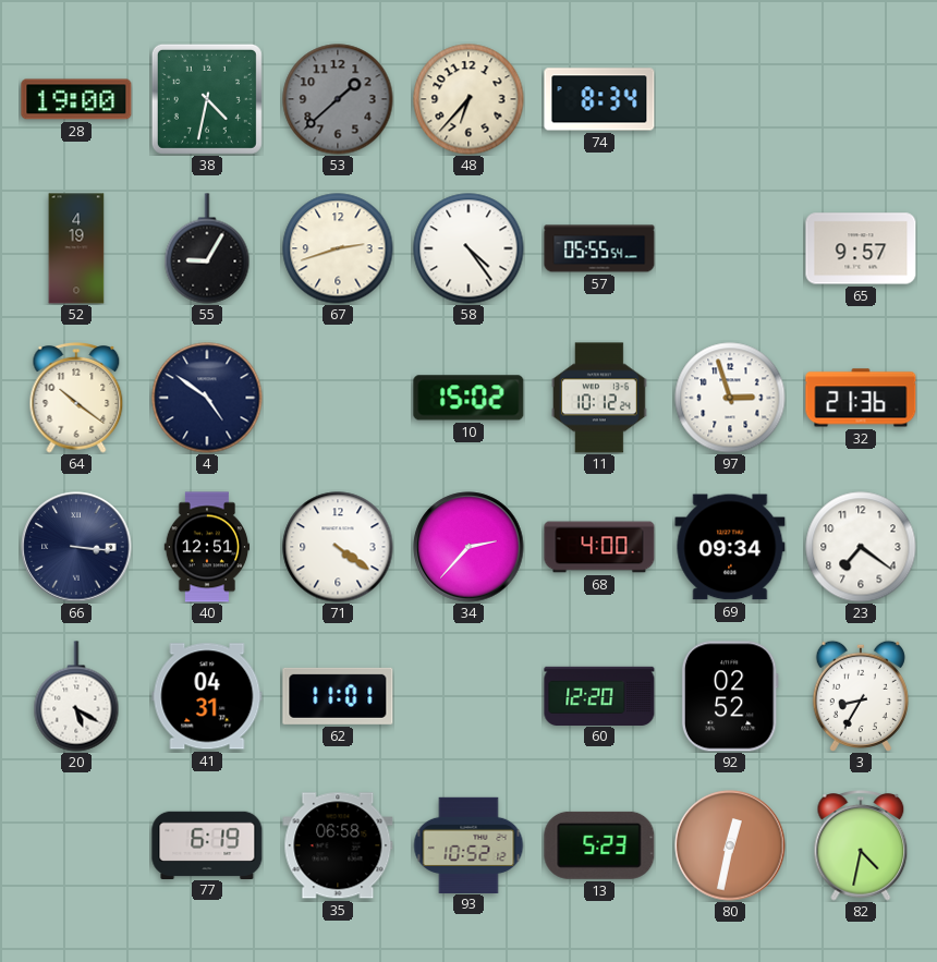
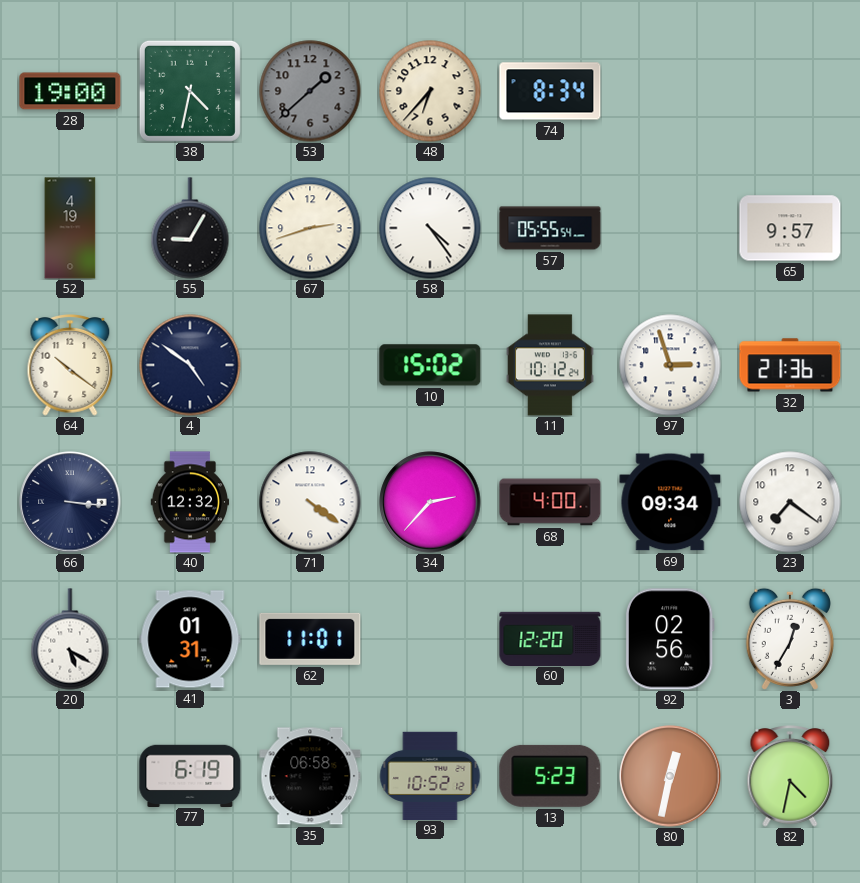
40: 12:51 -> 12:32
41: 04:31 -> 01:31
92: 02:52 -> 02:56
3: 8:35 -> 12:35
